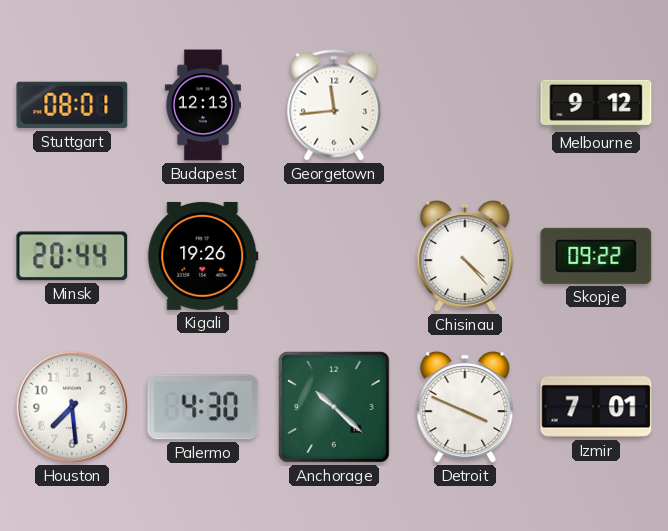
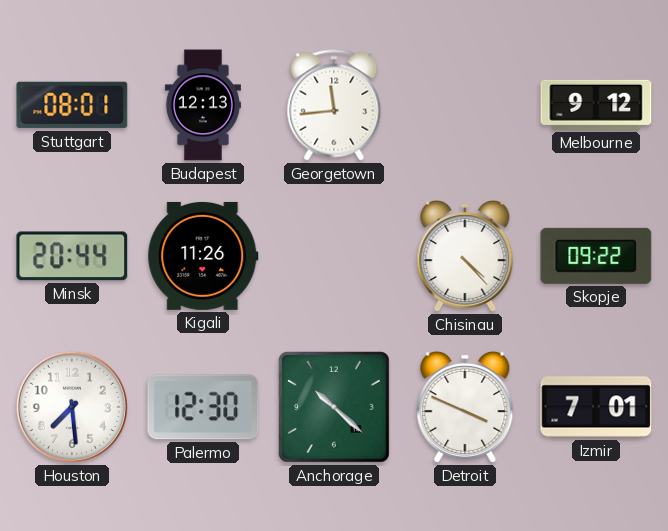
Kigali: 19:26 -> 11:26
Palermo: 4:30 -> 12:30
